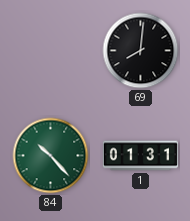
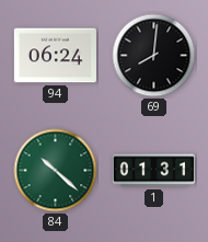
94: none -> 06:24
84: 10:23 -> 10:22
